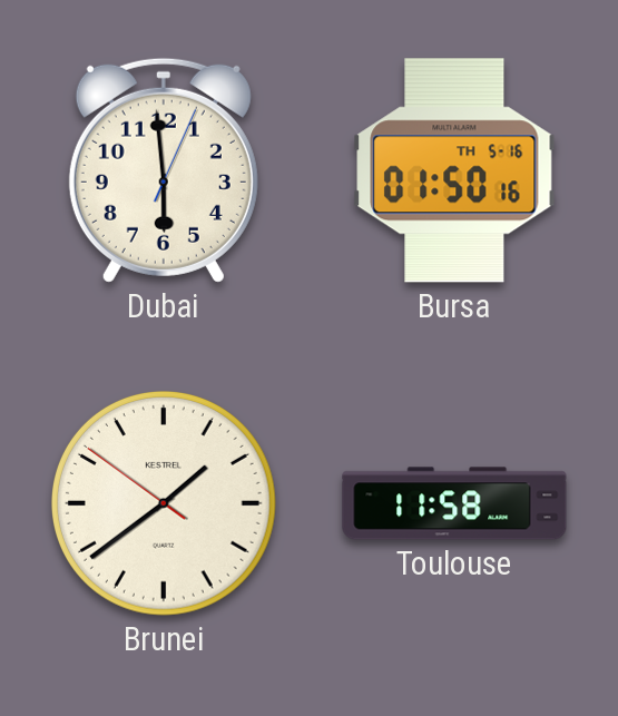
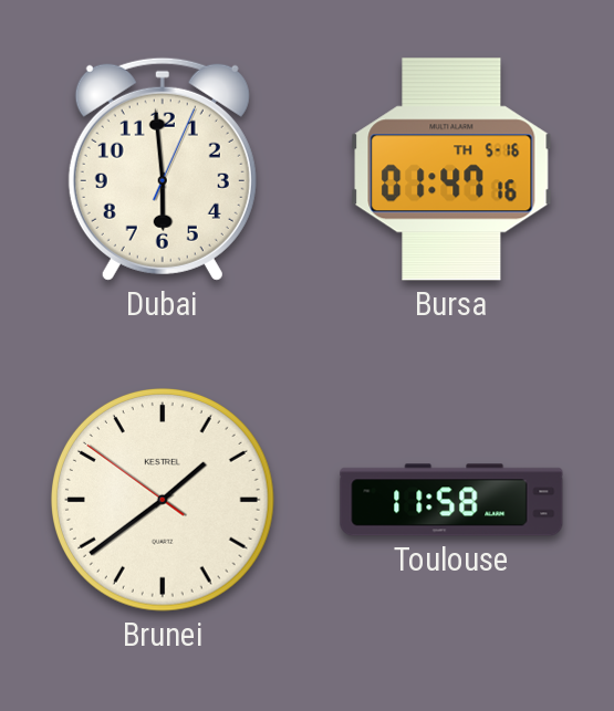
Bursa: 01:50 -> 01:47
